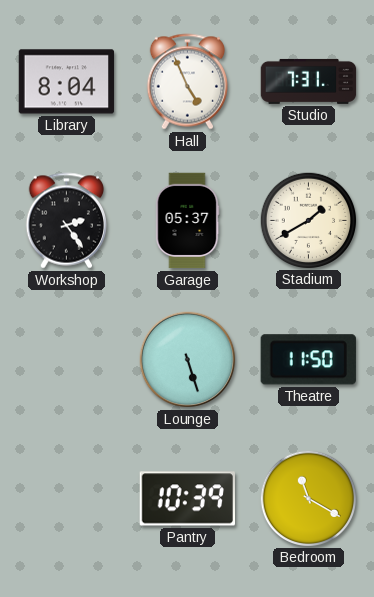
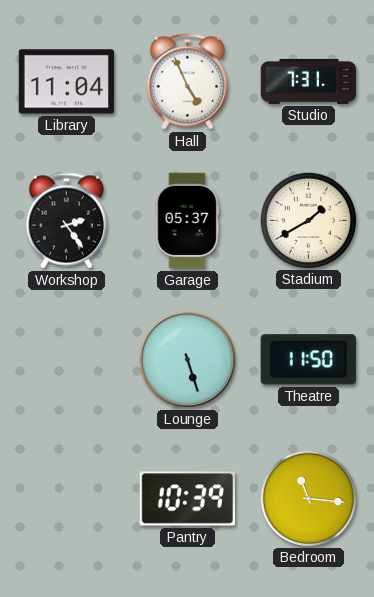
Library: 8:04 -> 11:04
Bedroom: 11:20 -> 11:16
